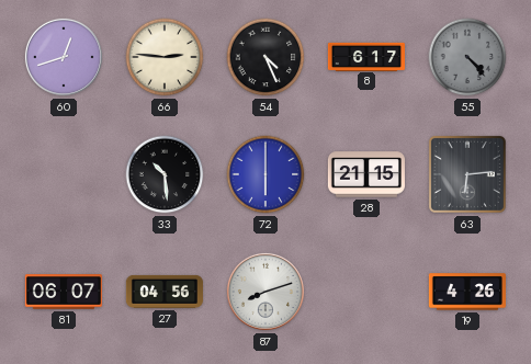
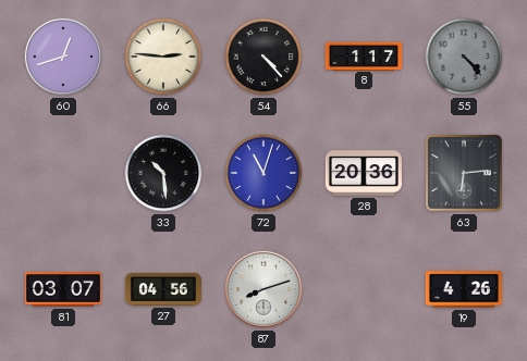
54: 4:26 -> 4:23
8: 6:17 -> 1:17
72: 6:00 -> 11:03
28: 21:15 -> 20:36
81: 06:07 -> 03:07
